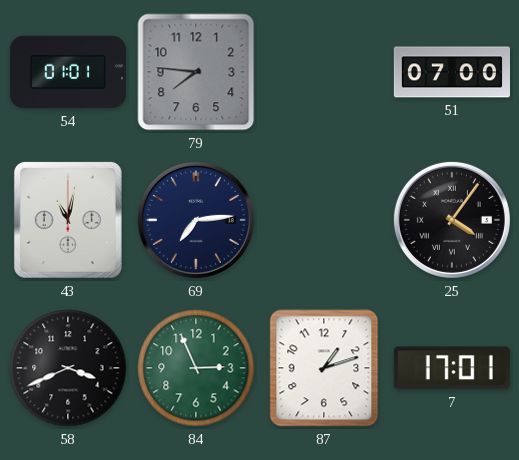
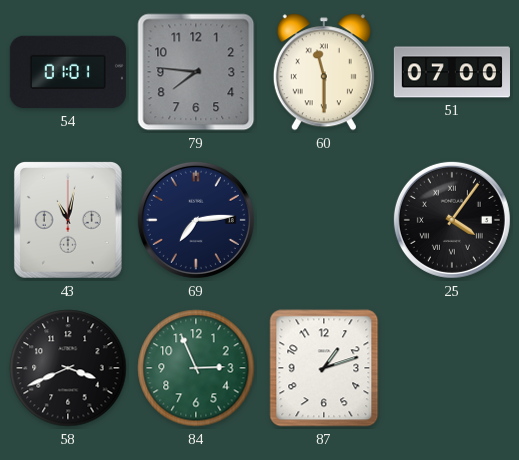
60: none -> 11:30
7: 17:01 -> none
